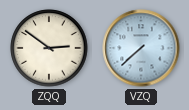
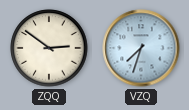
VZQ: 7:38 -> 7:33
